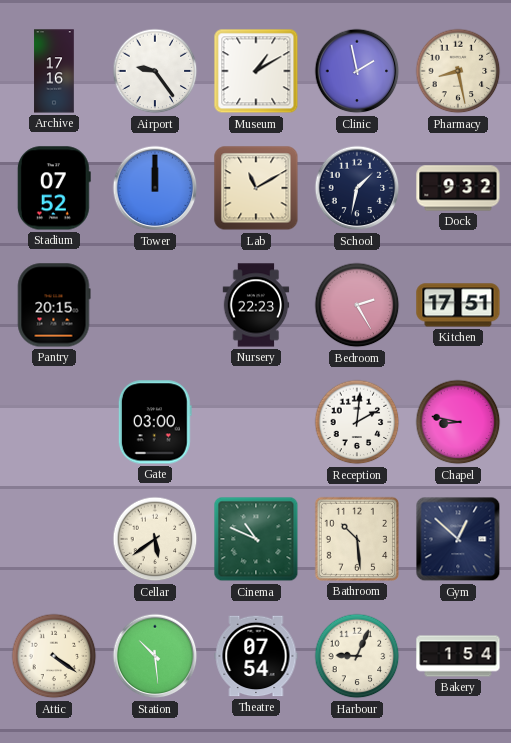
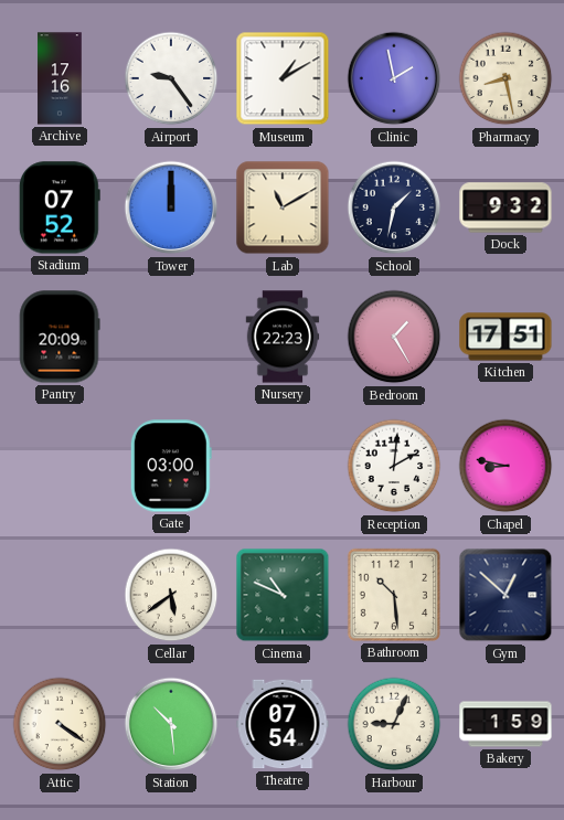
Pantry: 20:15 -> 20:09
Bedroom: 2:25 -> 1:25
Bakery: 1:54 -> 1:59
